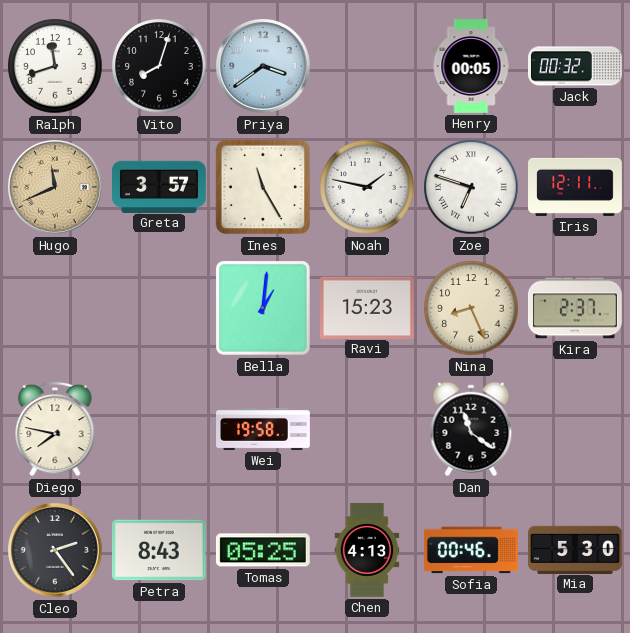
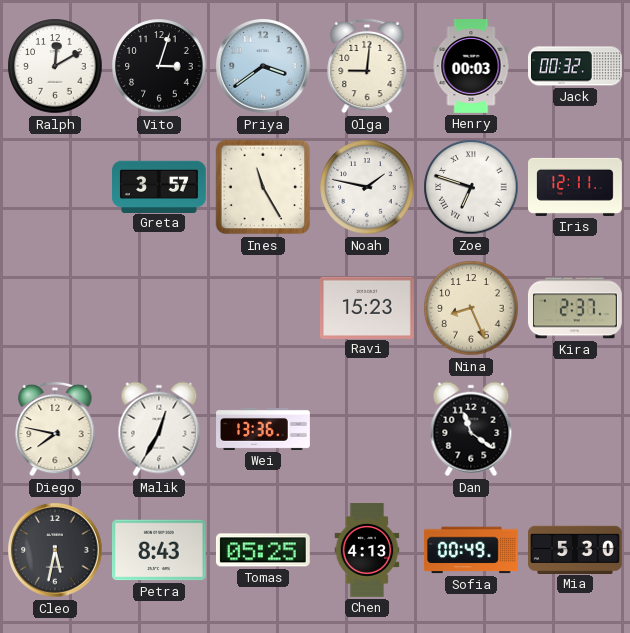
Ralph: 11:42 -> 12:10
Vito: 8:03 -> 3:03
Olga: none -> 9:01
Henry: 00:05 -> 00:03
Hugo: 11:41 -> none
Bella: 1:01 -> none
Malik: none -> 12:35
Wei: 19:58 -> 13:36
Cleo: 2:24 -> 5:32
Sofia: 00:46 -> 00:49
